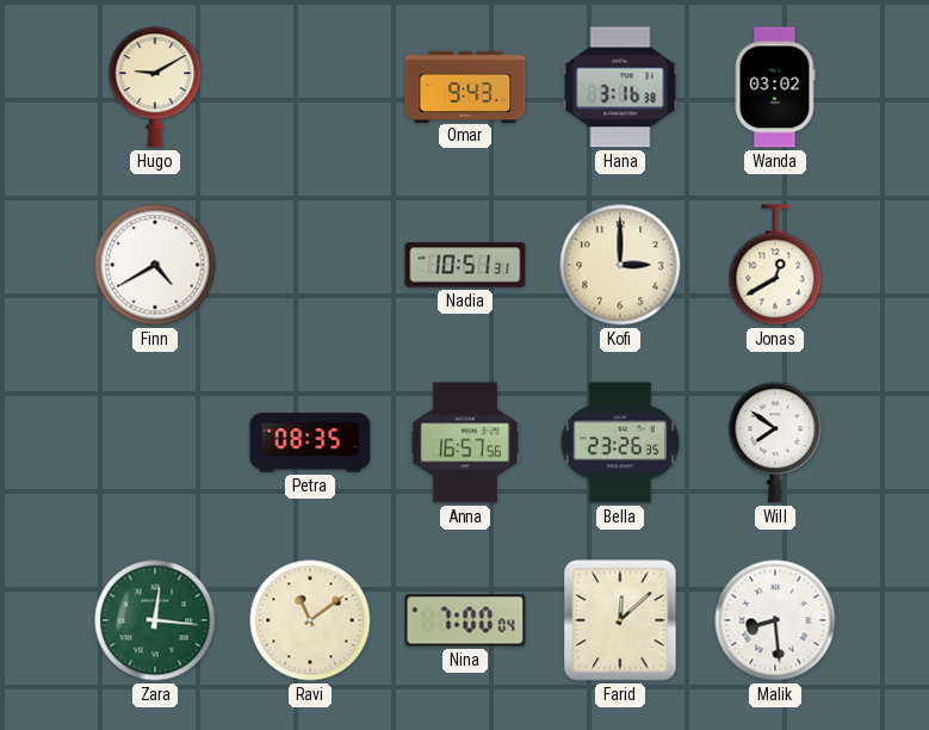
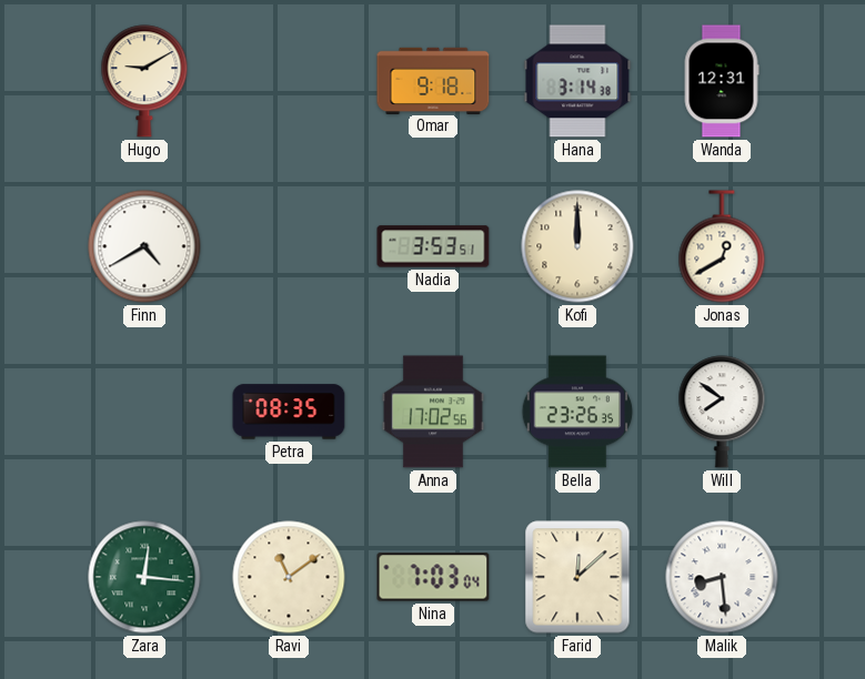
Omar: 9:43 -> 9:18
Hana: 3:16 -> 3:14
Wanda: 03:02 -> 12:31
Nadia: 10:51 -> 3:53
Kofi: 3:00 -> 12:00
Anna: 16:57 -> 17:02
Nina: 7:00 -> 7:03
